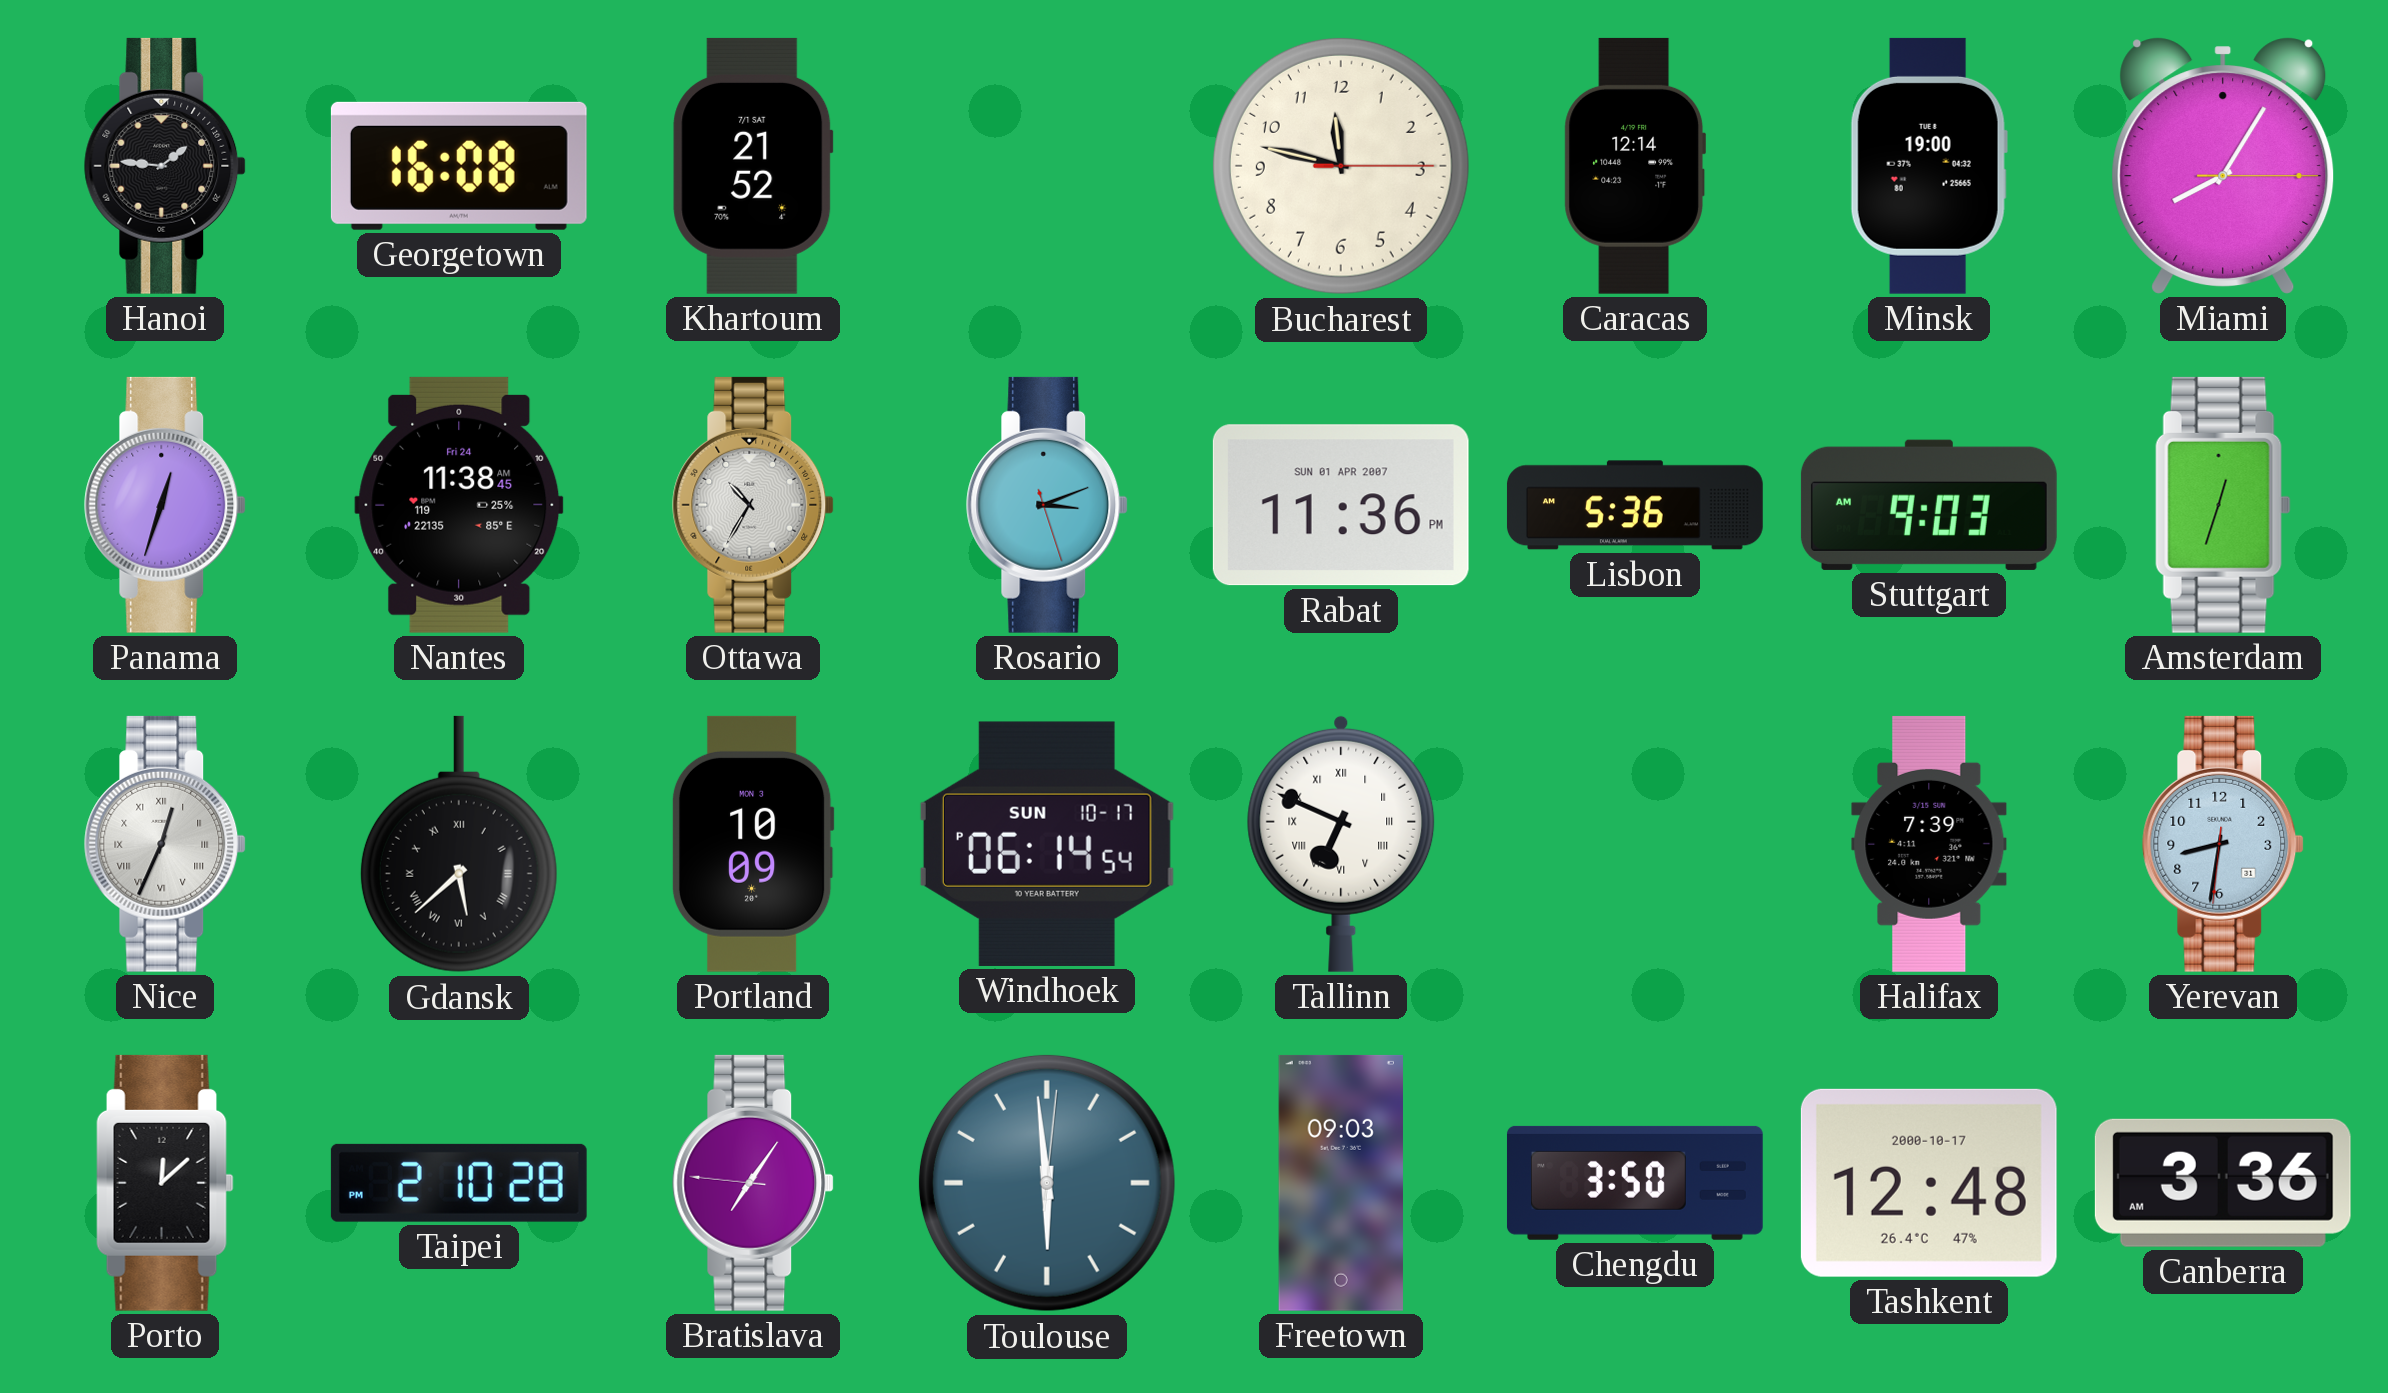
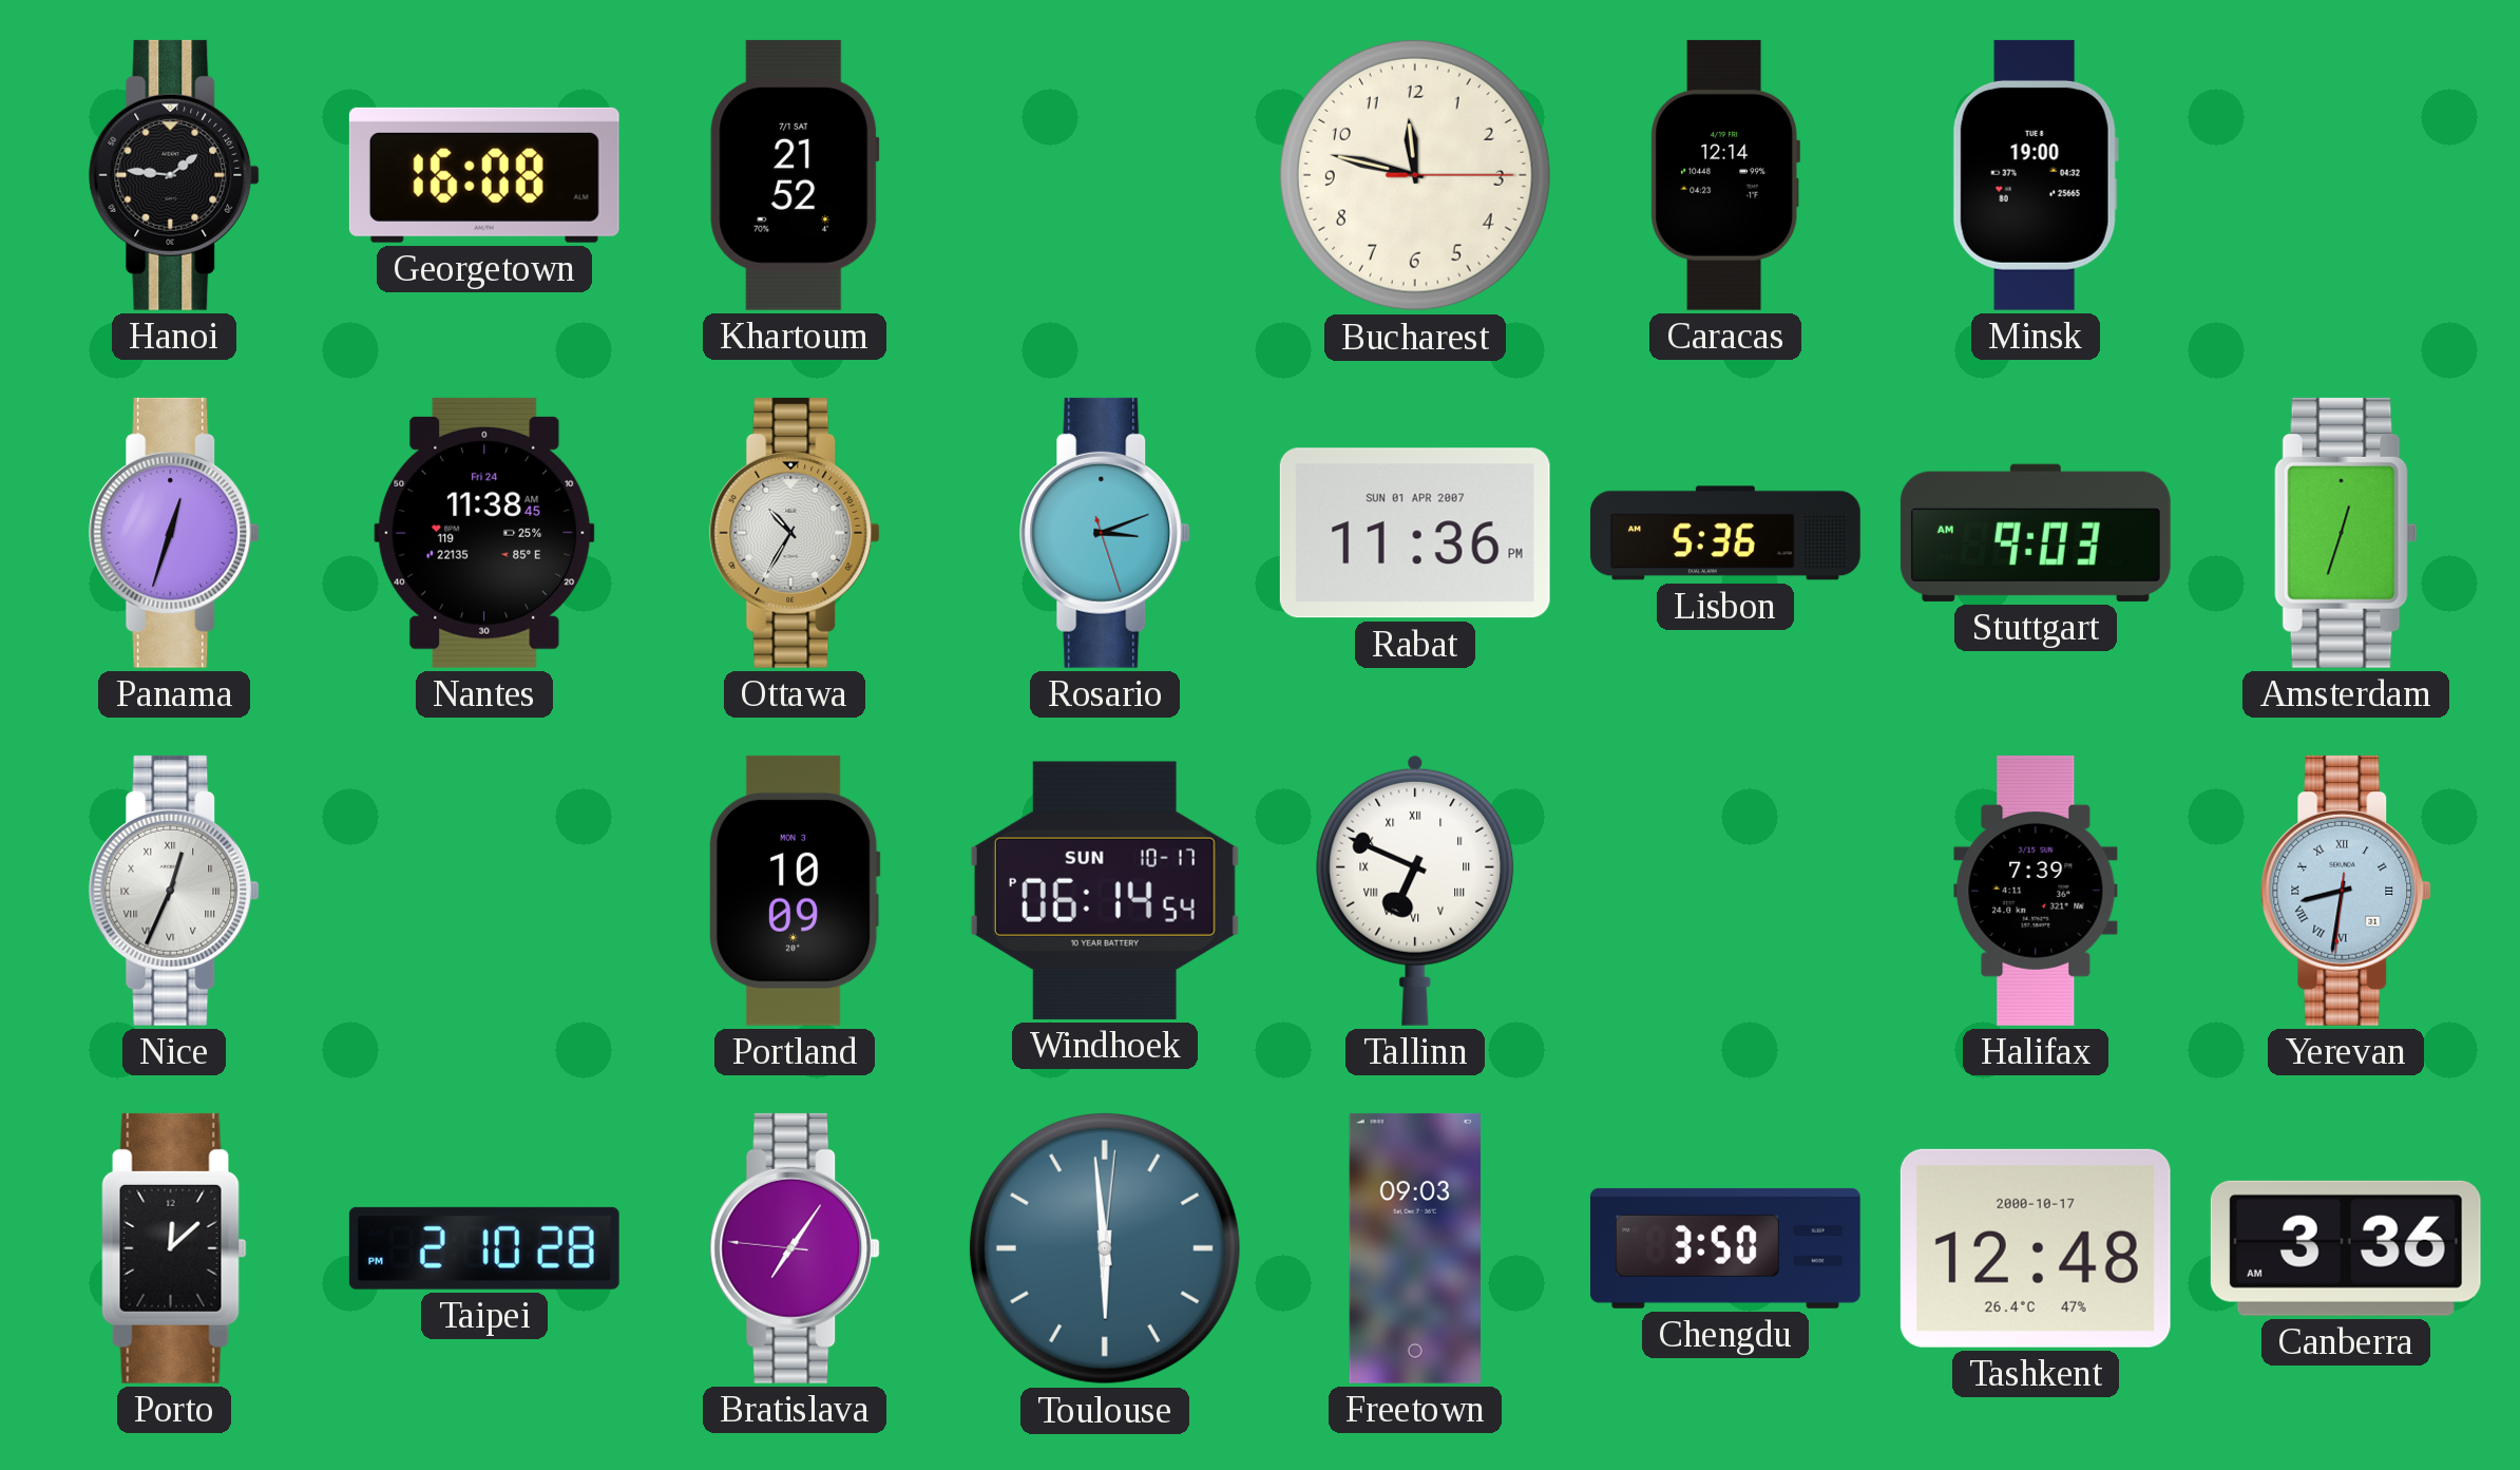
Miami: 8:05 -> none
Gdansk: 5:38 -> none
Yerevan numerals: Arabic -> Roman
